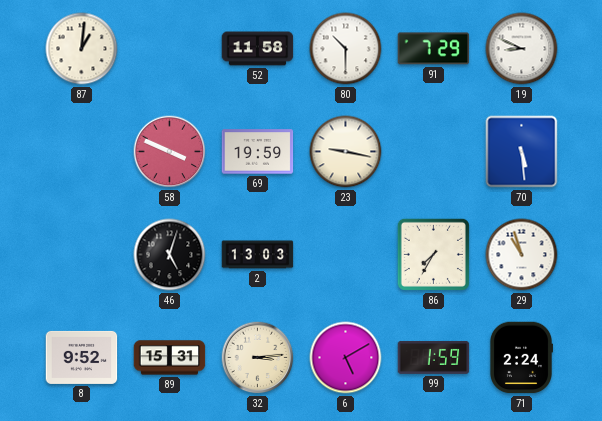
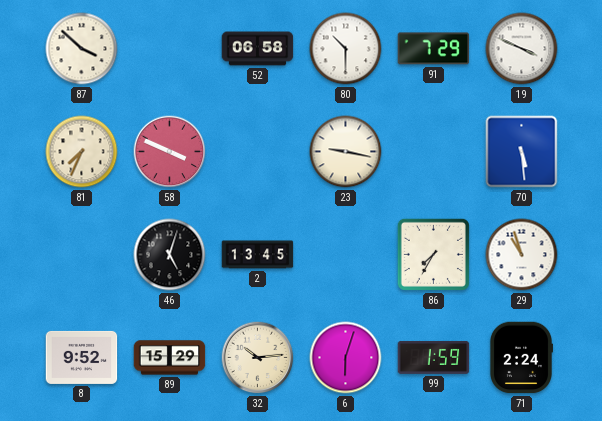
87: 1:01 -> 3:52
52: 11:58 -> 06:58
19: 8:49 -> 3:49
81: none -> 7:34
69: 19:59 -> none
2: 13:03 -> 13:45
89: 15:31 -> 15:29
32: 3:14 -> 10:14
6: 5:10 -> 6:03
